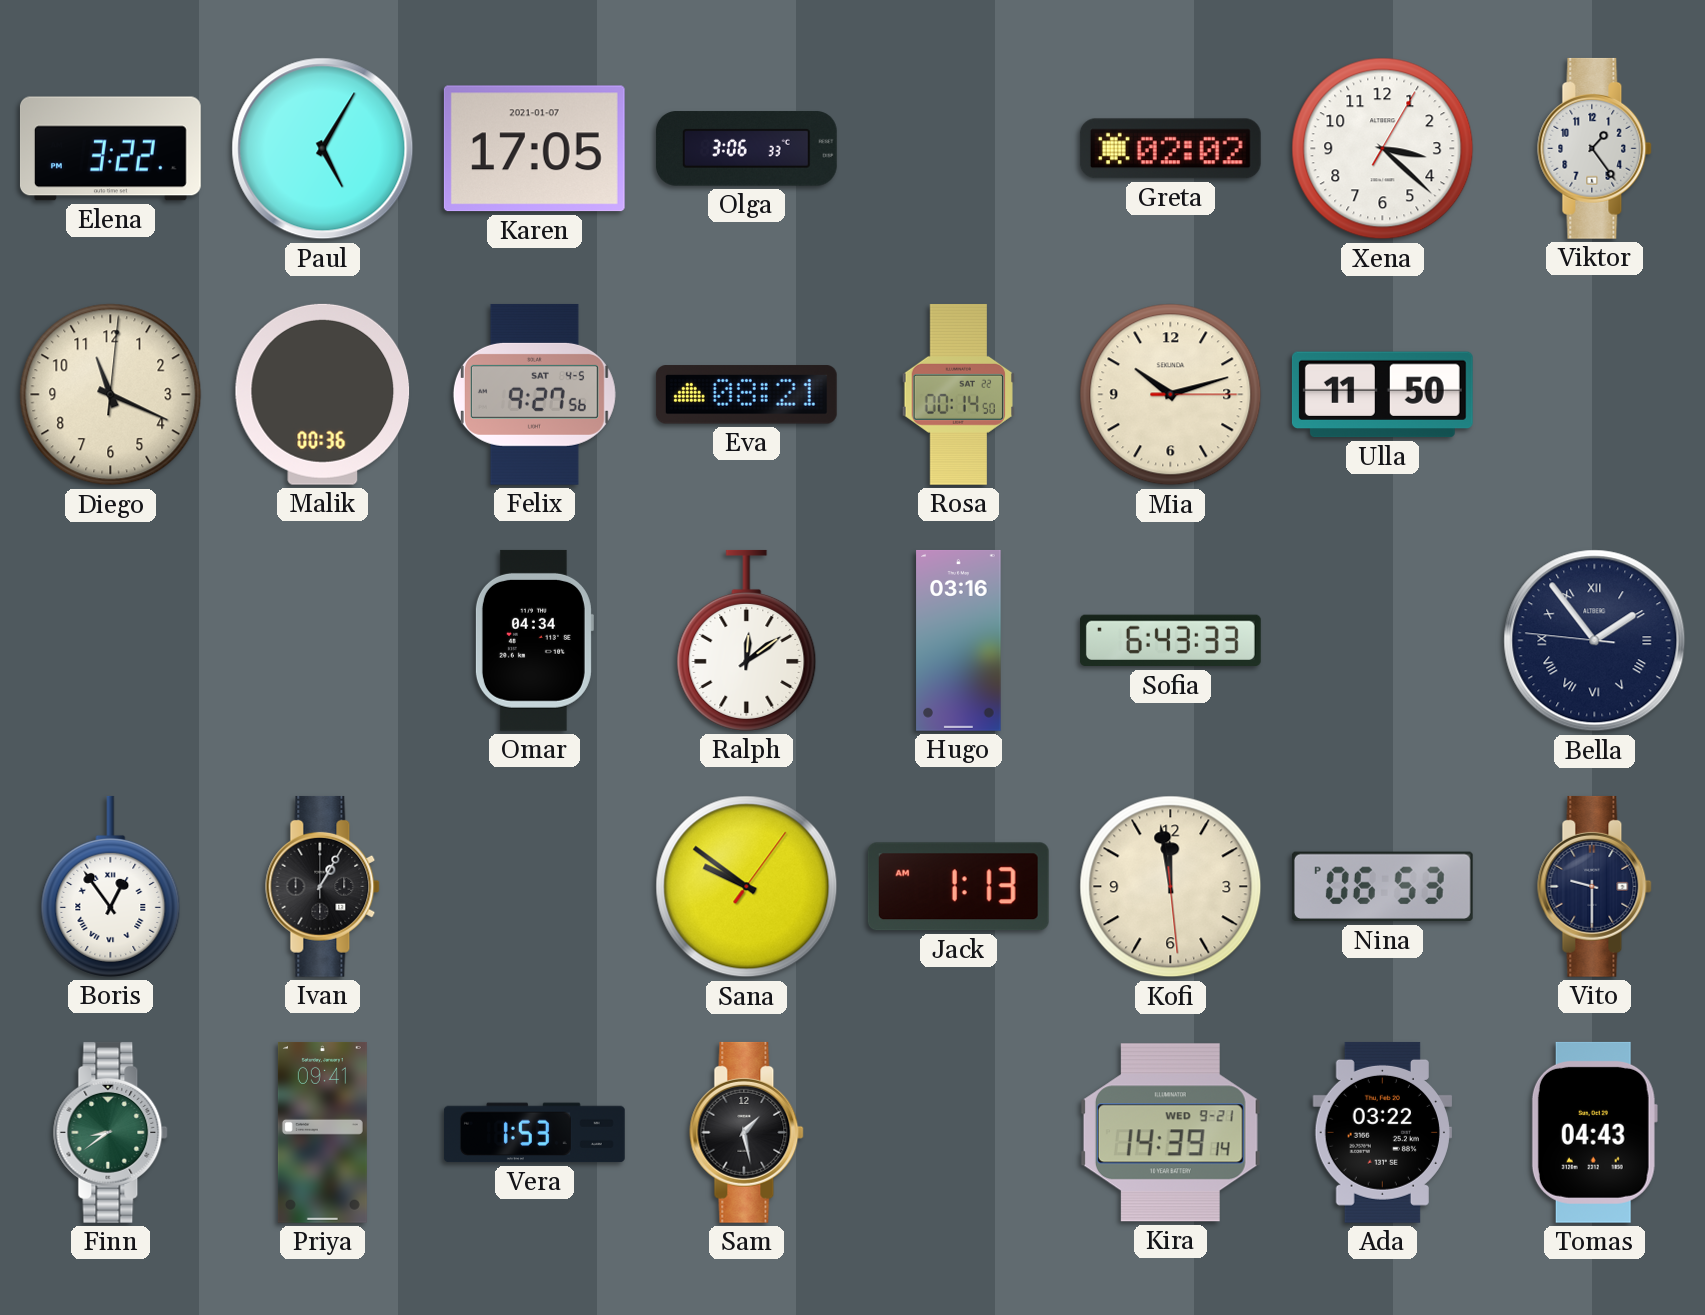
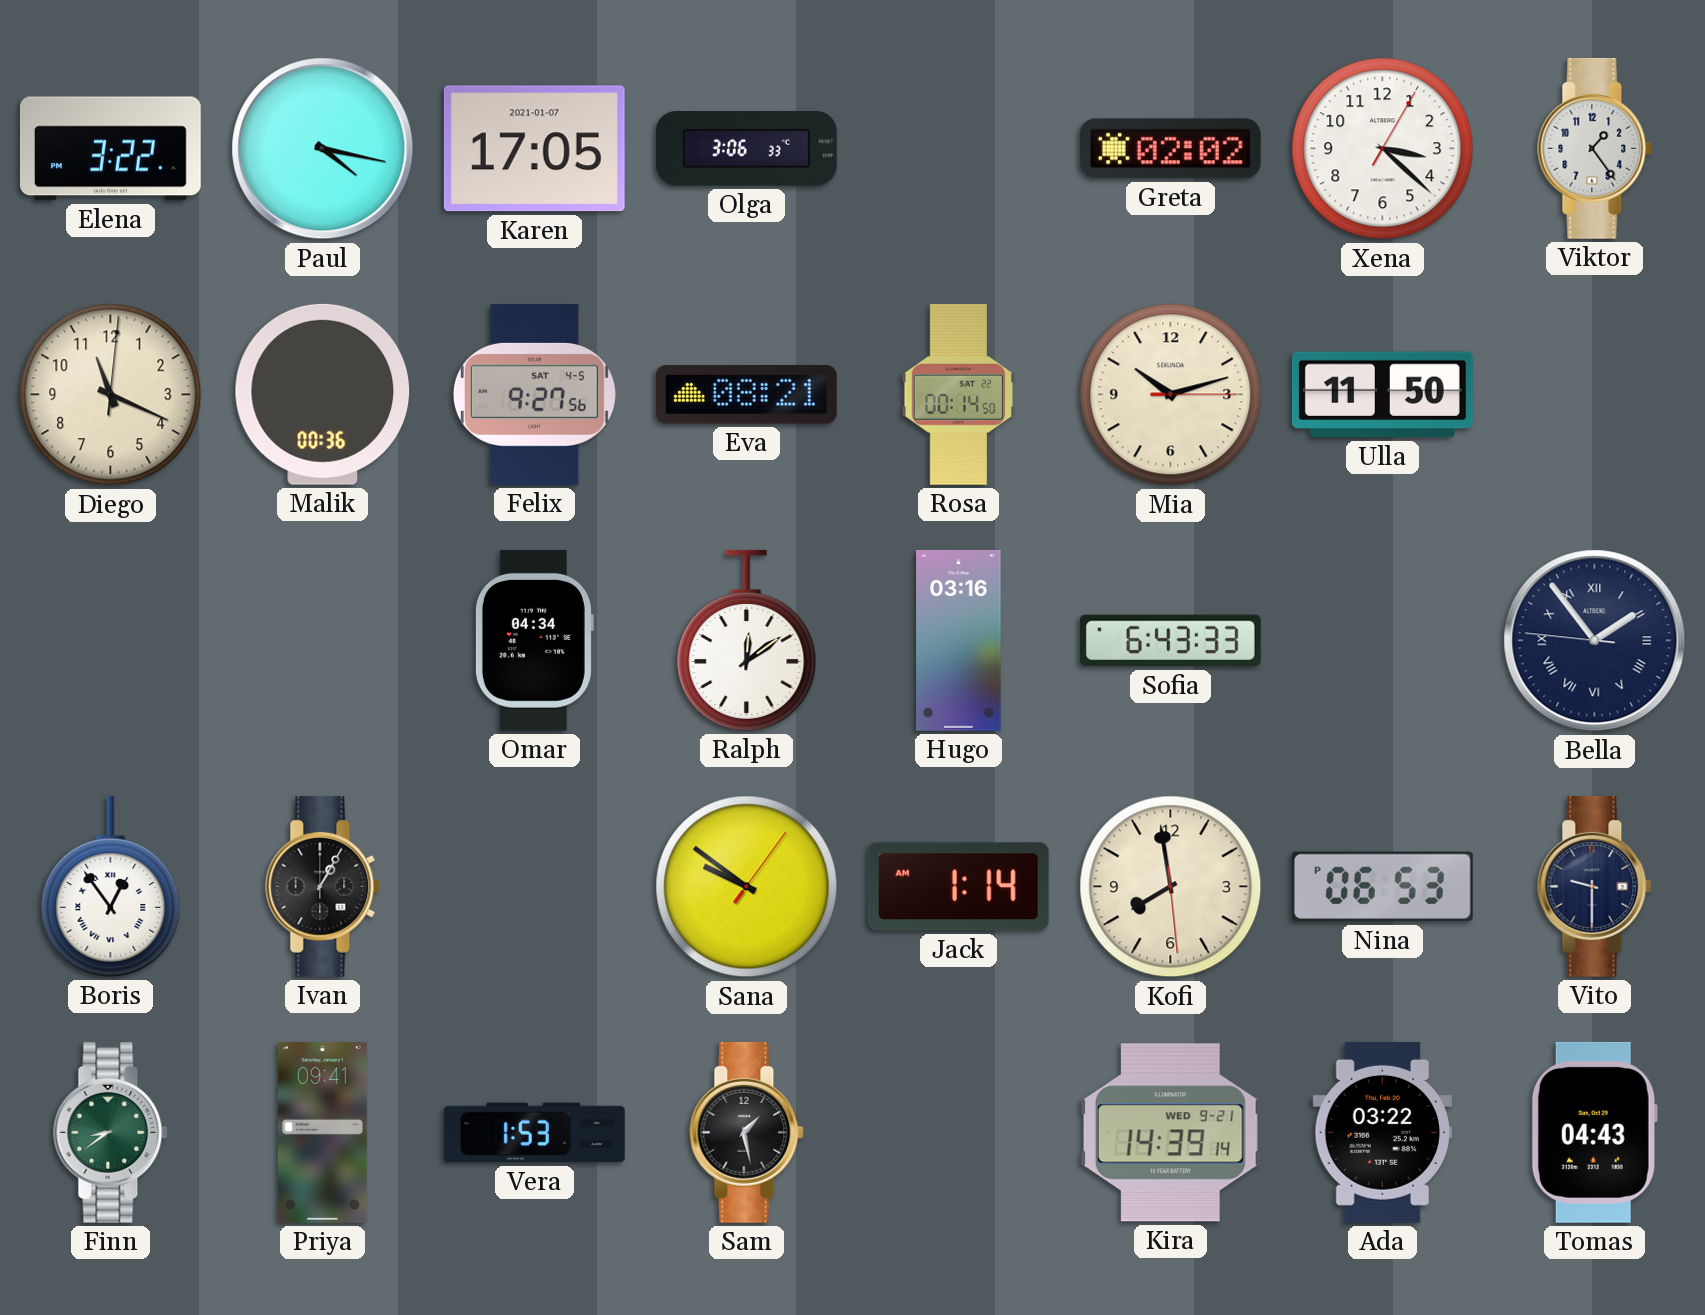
Paul: 5:05 -> 4:17
Jack: 1:13 -> 1:14
Kofi: 11:58 -> 7:58
